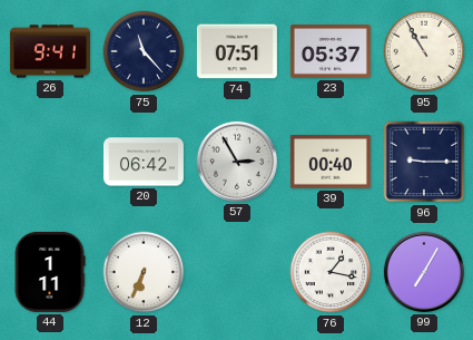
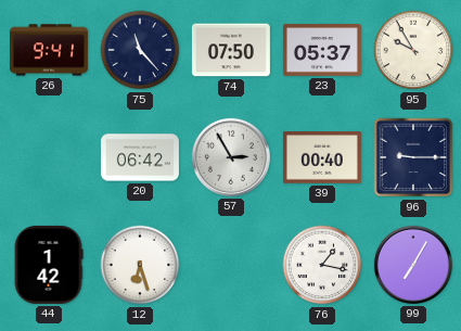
74: 07:51 -> 07:50
95: 10:55 -> 9:55
44: 1:11 -> 1:42
12: 6:34 -> 6:27
